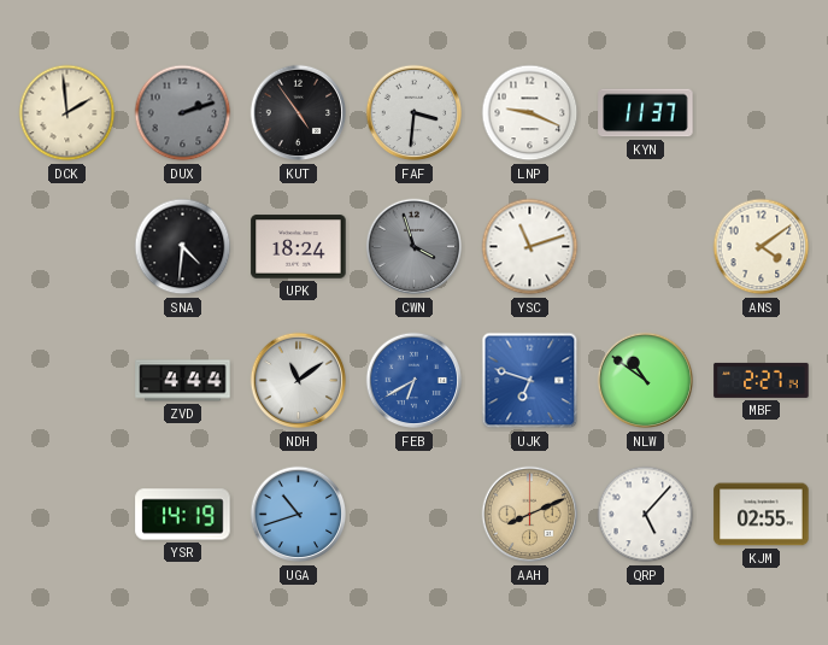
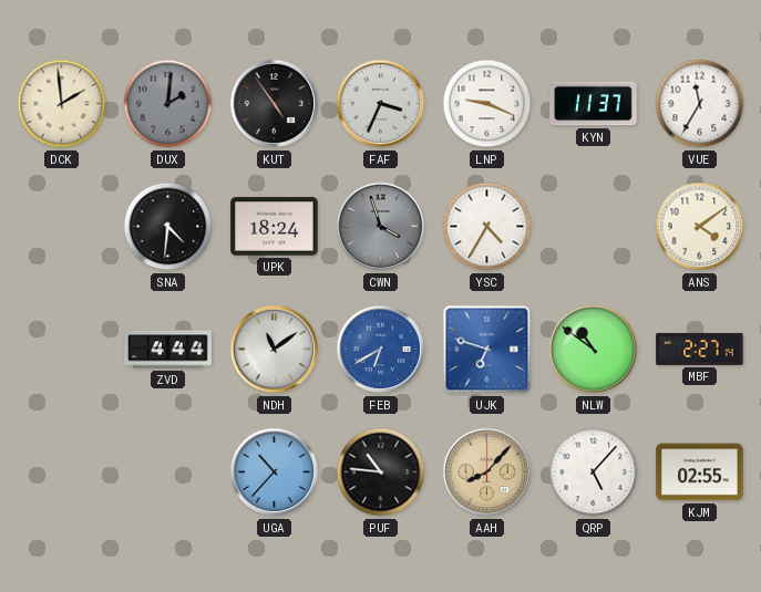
DUX: 2:12 -> 2:01
FAF: 3:31 -> 3:34
VUE: none -> 11:35
YSC: 11:12 -> 4:35
YSR: 14:19 -> none
UGA: 10:42 -> 10:37
PUF: none -> 10:46
AAH: 8:11 -> 8:07
